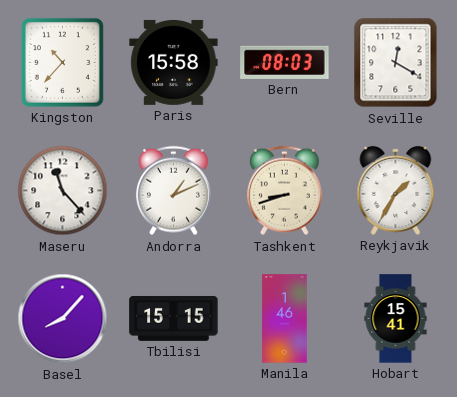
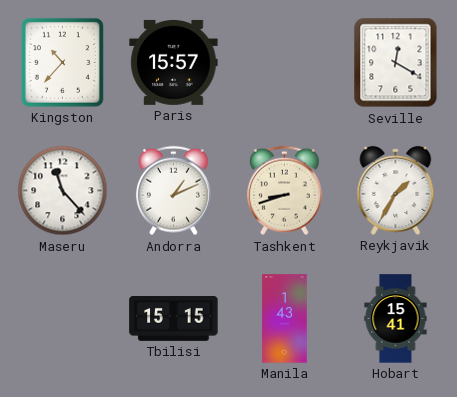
Paris: 15:58 -> 15:57
Bern: 08:03 -> none
Basel: 8:07 -> none
Manila: 1:46 -> 1:43
